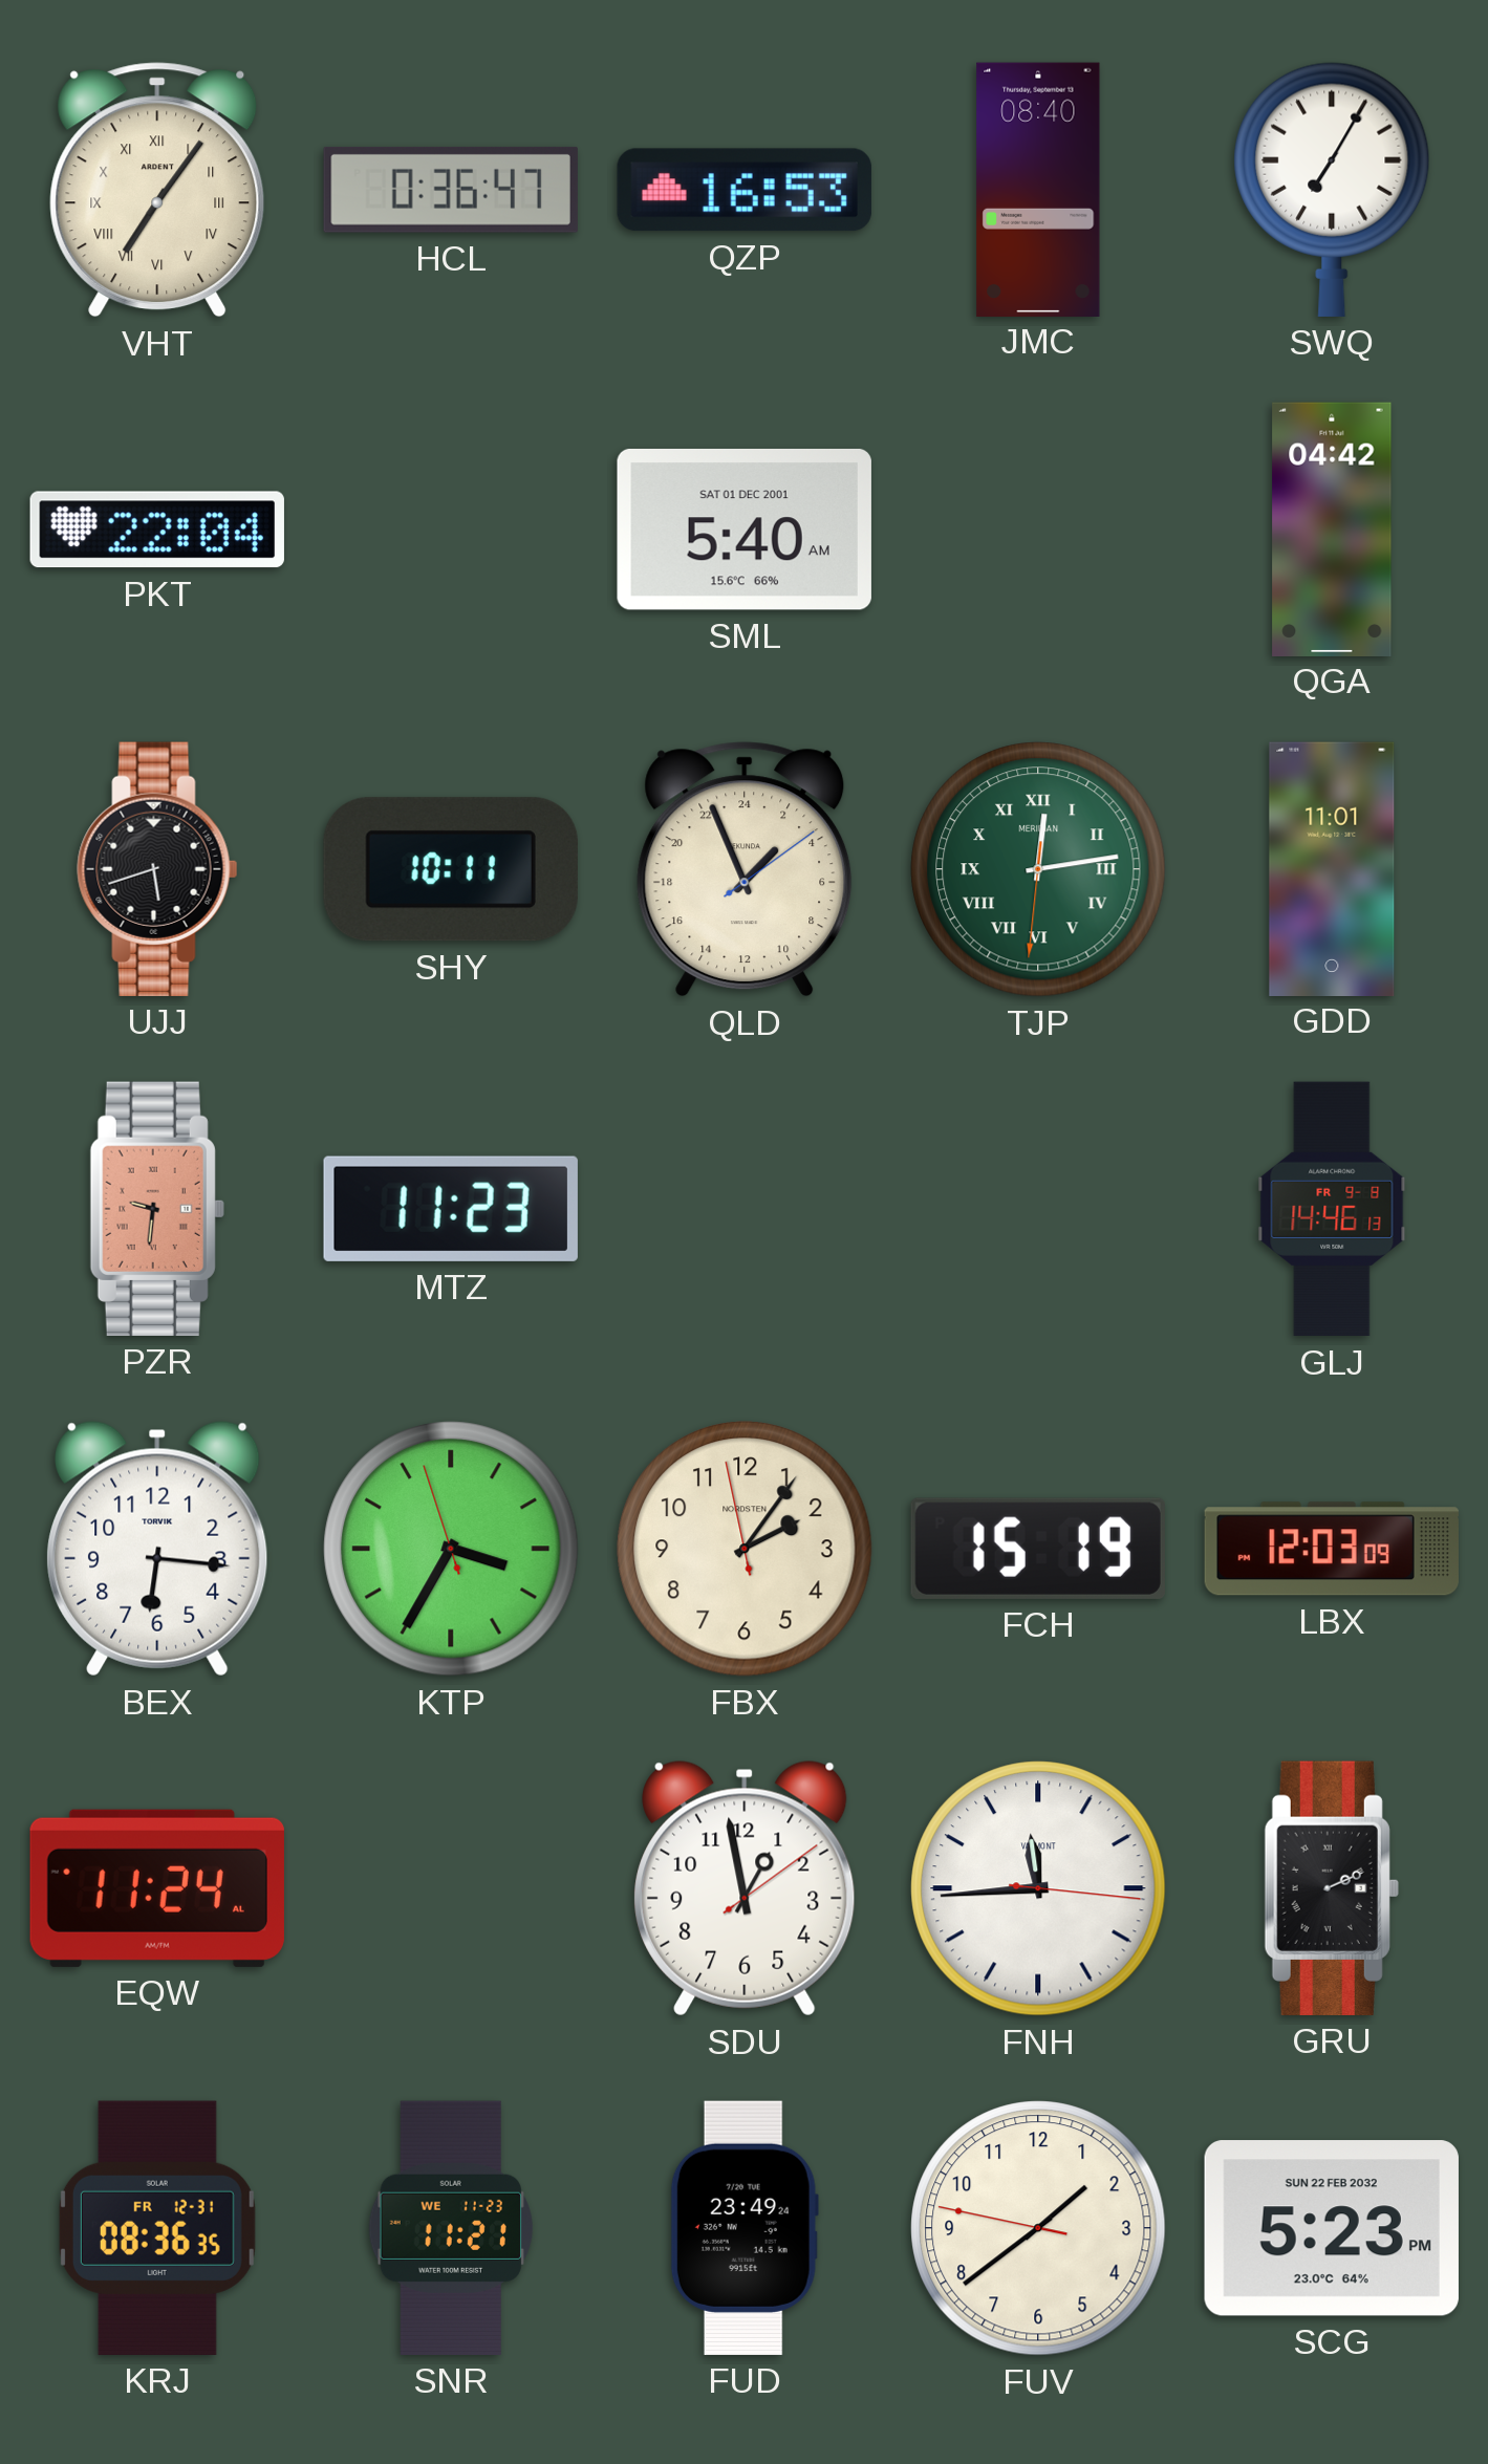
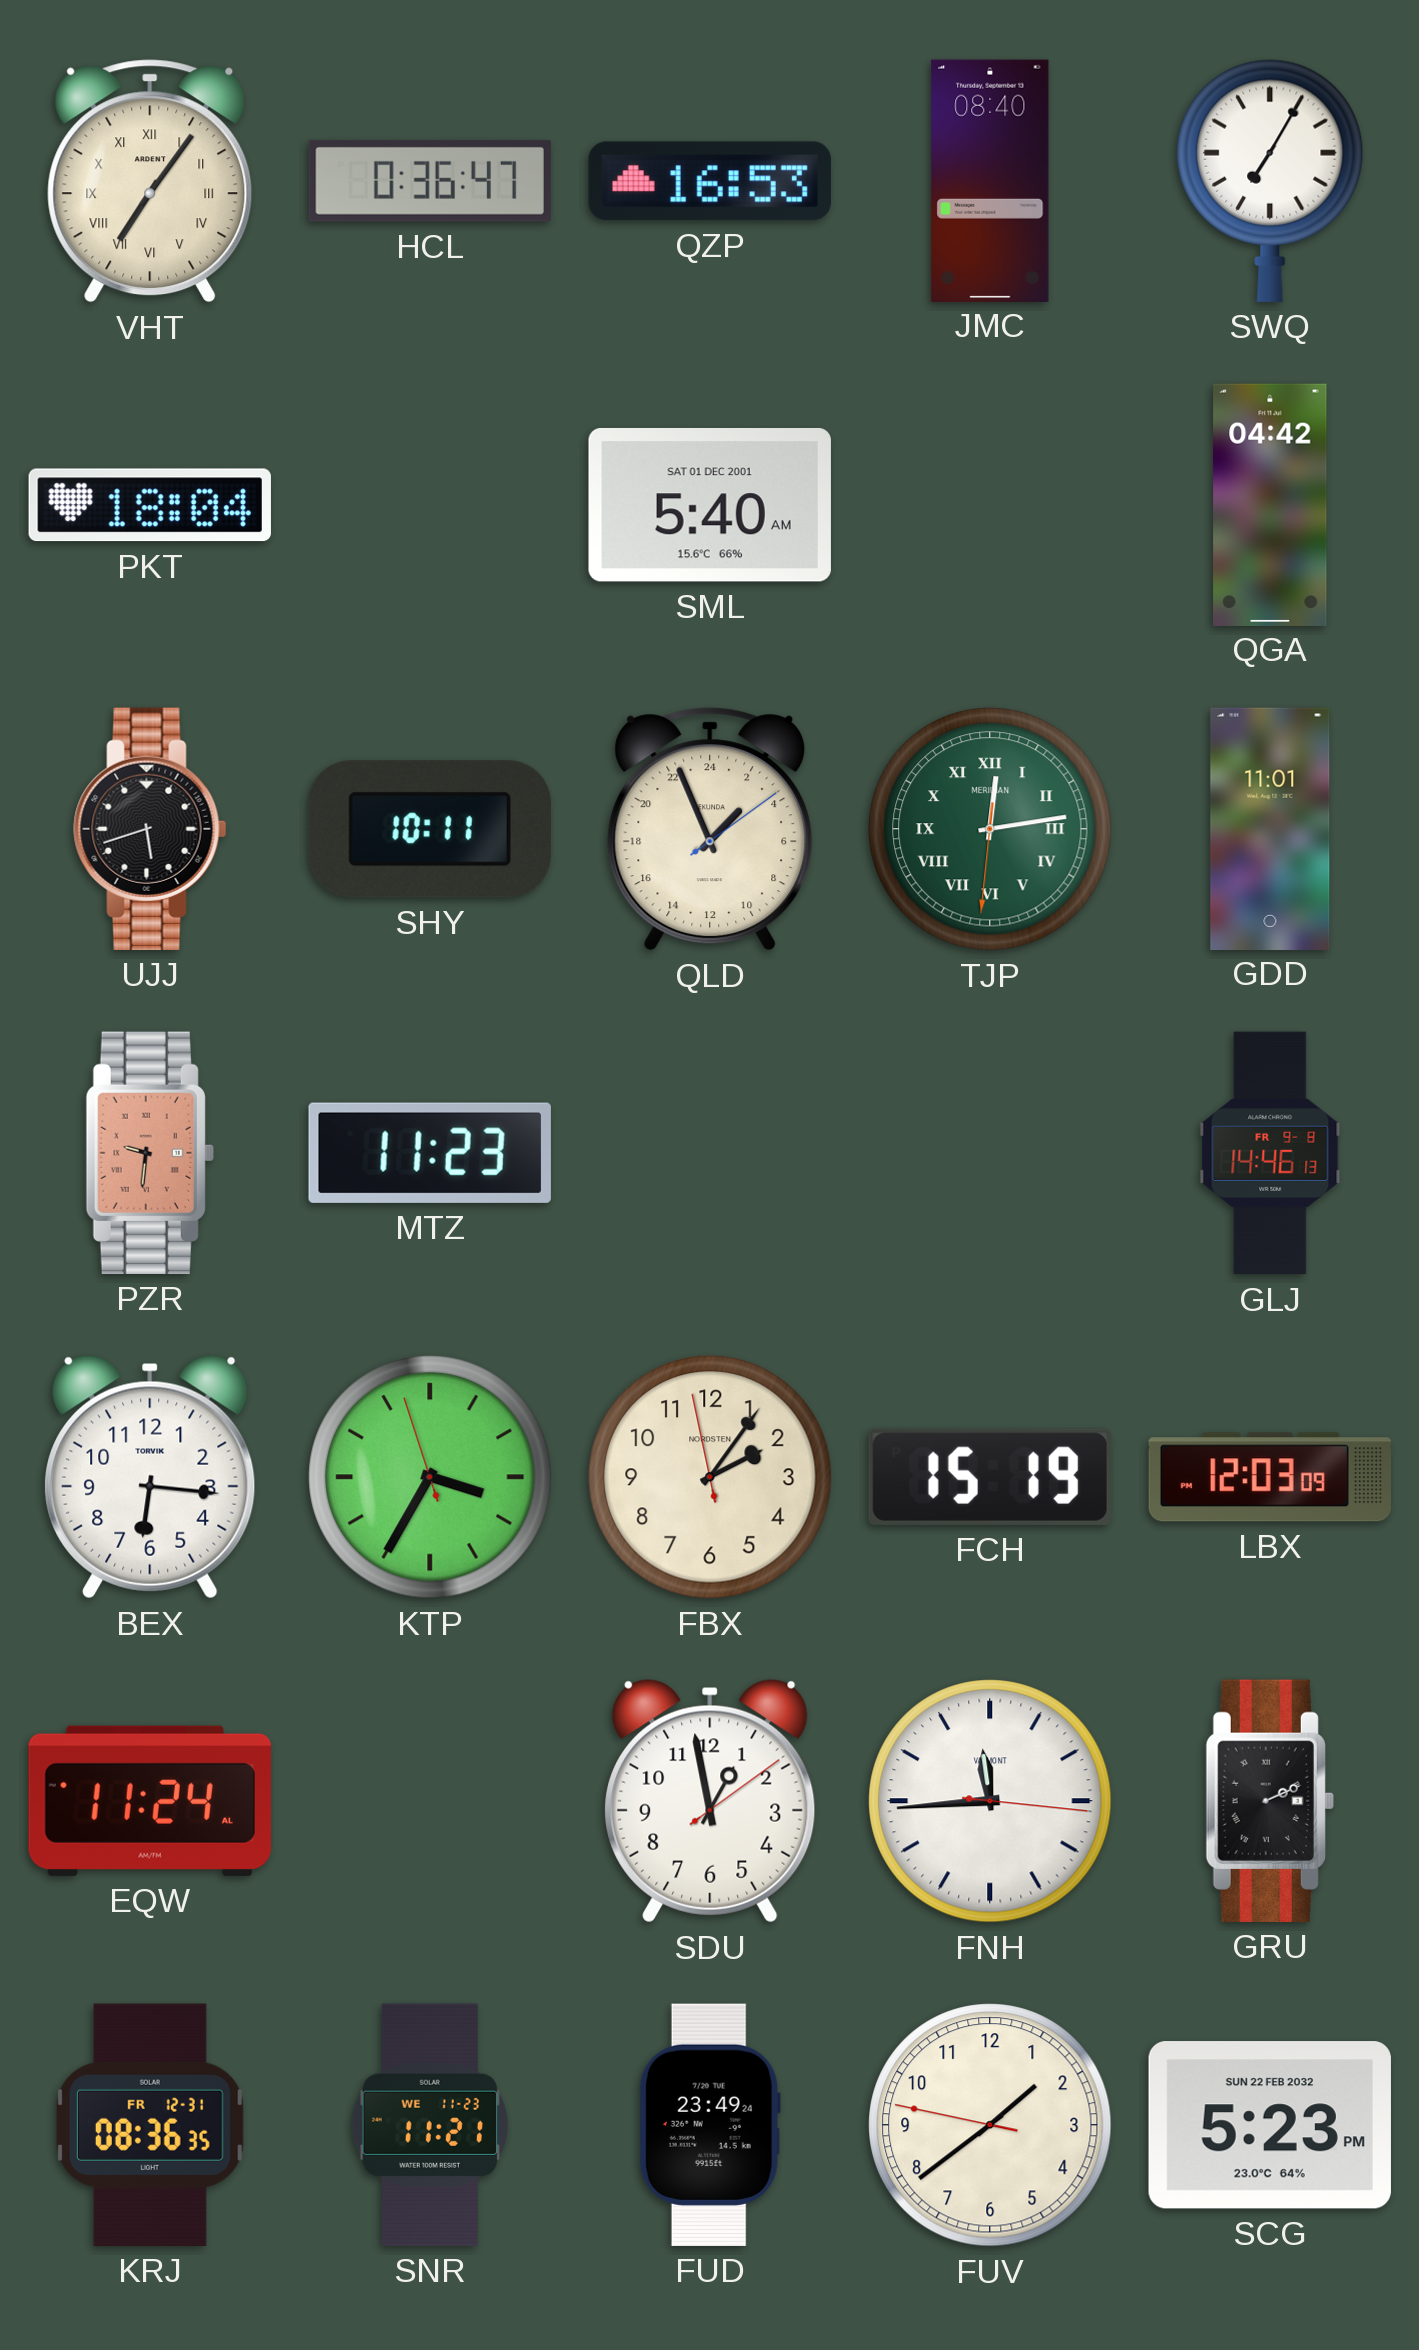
PKT: 22:04 -> 18:04
